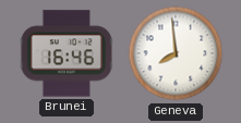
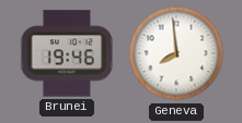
Brunei: 16:46 -> 19:46
